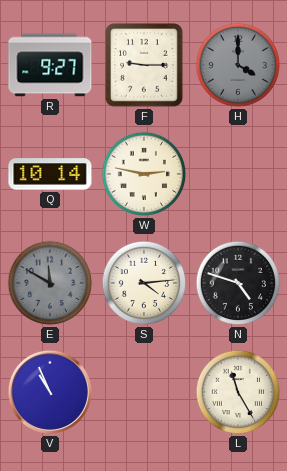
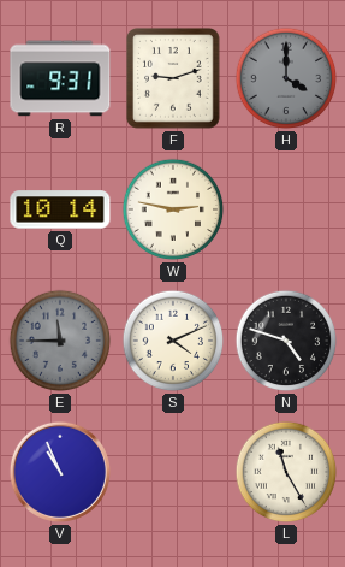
R: 9:27 -> 9:31
F: 9:15 -> 9:12
E: 11:50 -> 11:45
S: 4:14 -> 4:11
